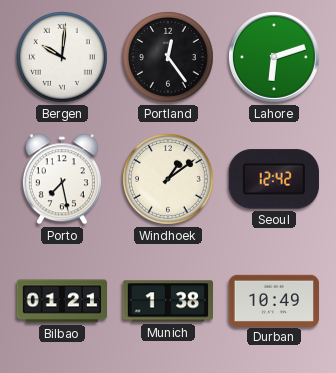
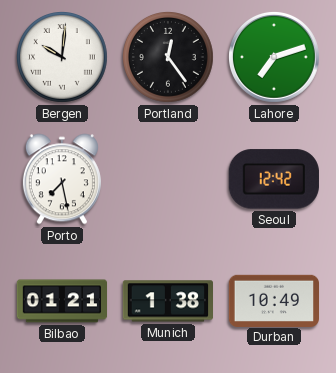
Lahore: 6:12 -> 7:12
Windhoek: 1:09 -> none
